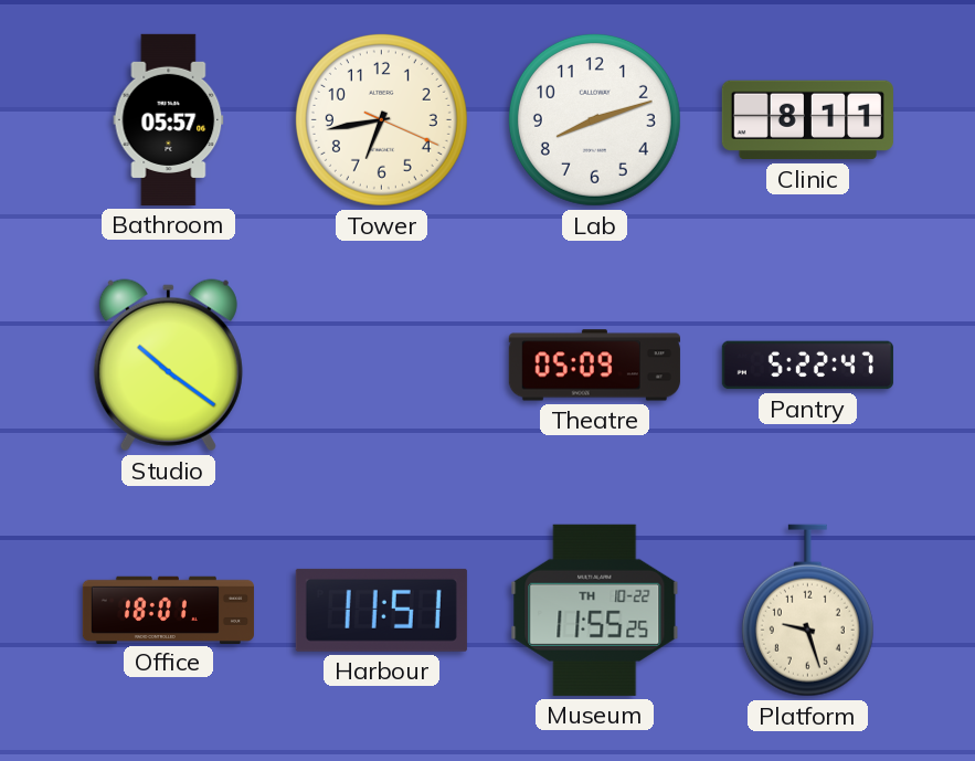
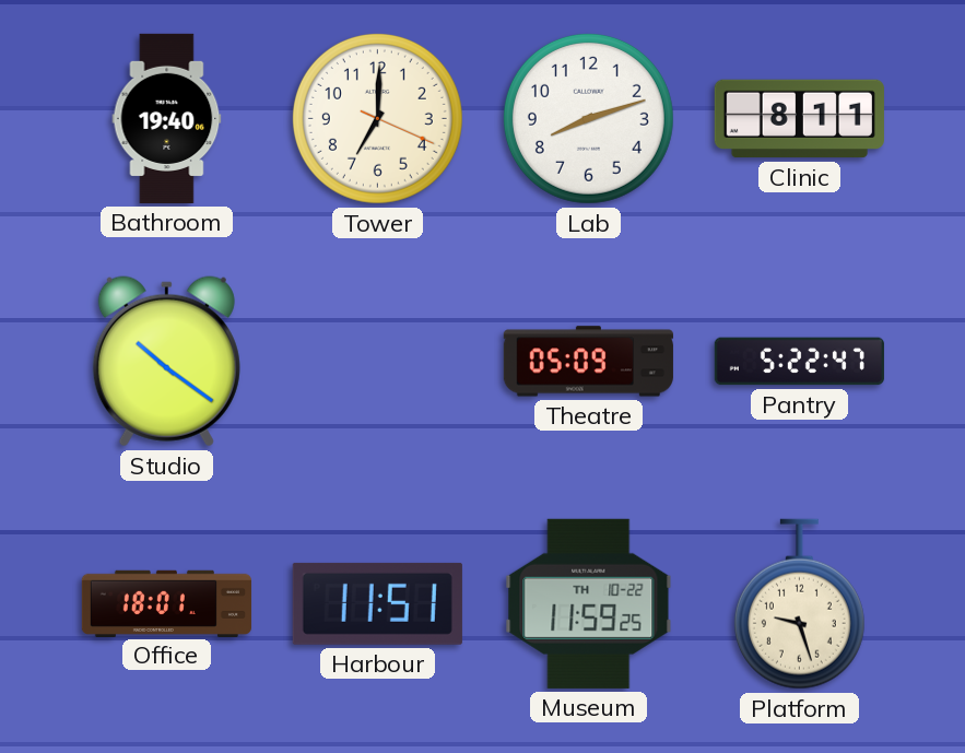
Bathroom: 05:57 -> 19:40
Tower: 6:43 -> 7:00
Museum: 11:55 -> 11:59
